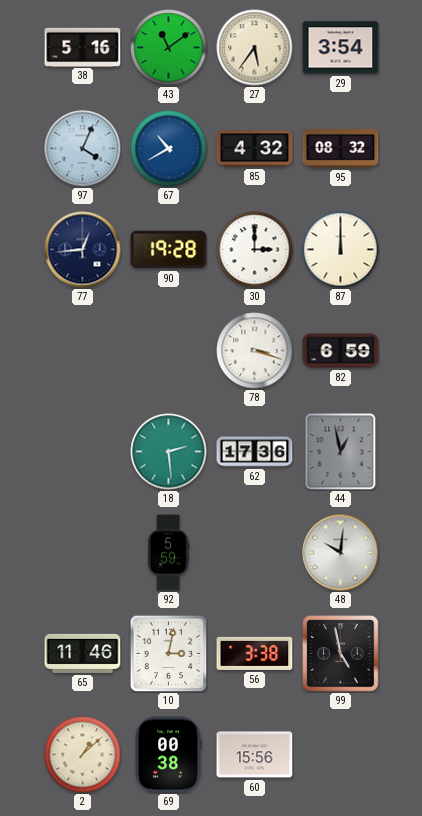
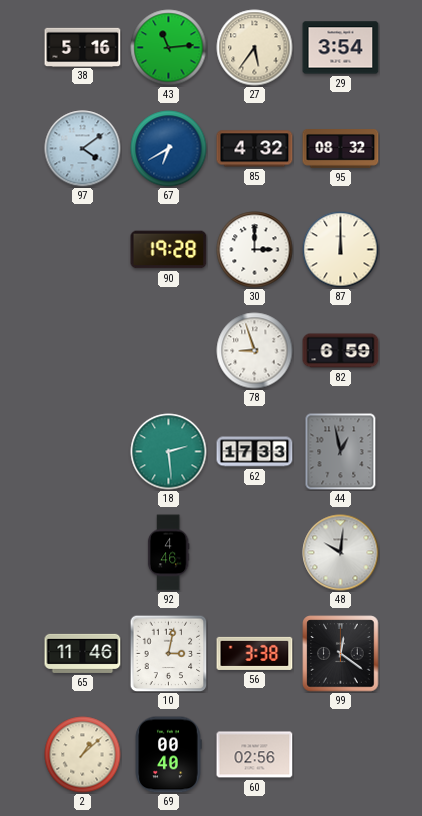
43: 11:09 -> 11:14
97: 4:04 -> 4:09
67: 10:40 -> 6:40
77: 12:44 -> none
78: 3:18 -> 8:57
62: 17:36 -> 17:33
92: 5:59 -> 4:46
99: 4:58 -> 12:21
69: 00:38 -> 00:40
60: 15:56 -> 02:56
